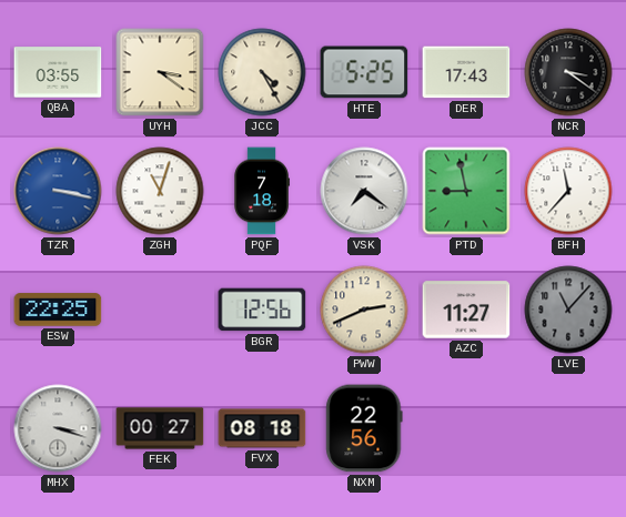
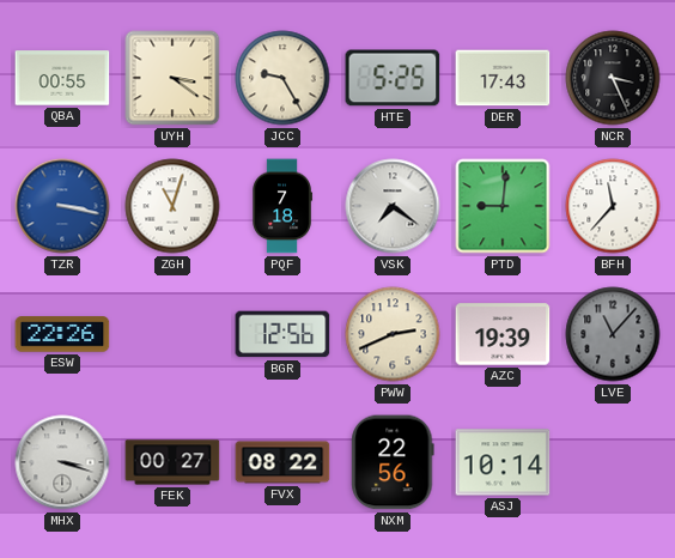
QBA: 03:55 -> 00:55
JCC: 4:25 -> 9:25
NCR: 3:21 -> 3:26
PTD: 8:58 -> 9:01
ESW: 22:25 -> 22:26
AZC: 11:27 -> 19:39
FVX: 08:18 -> 08:22
ASJ: none -> 10:14
